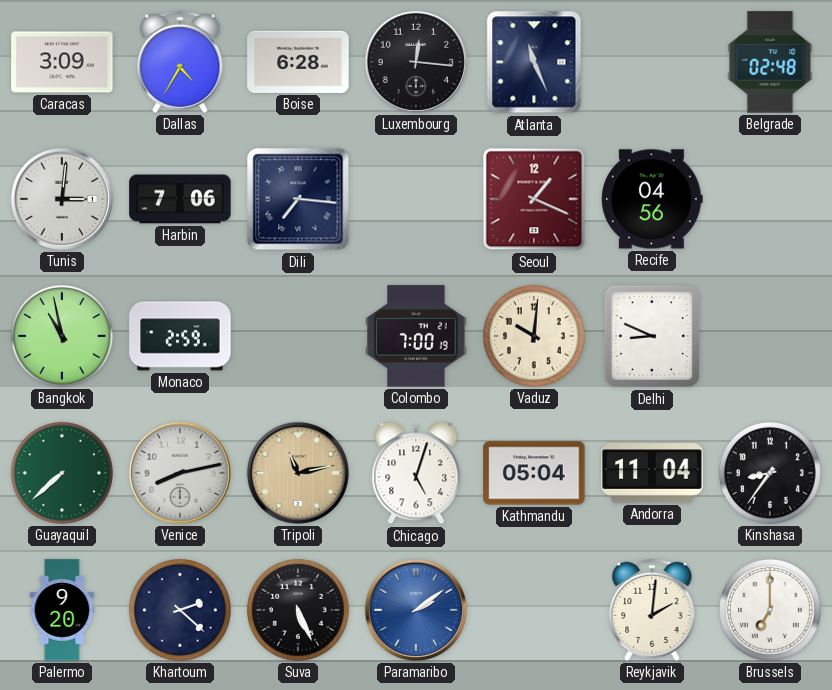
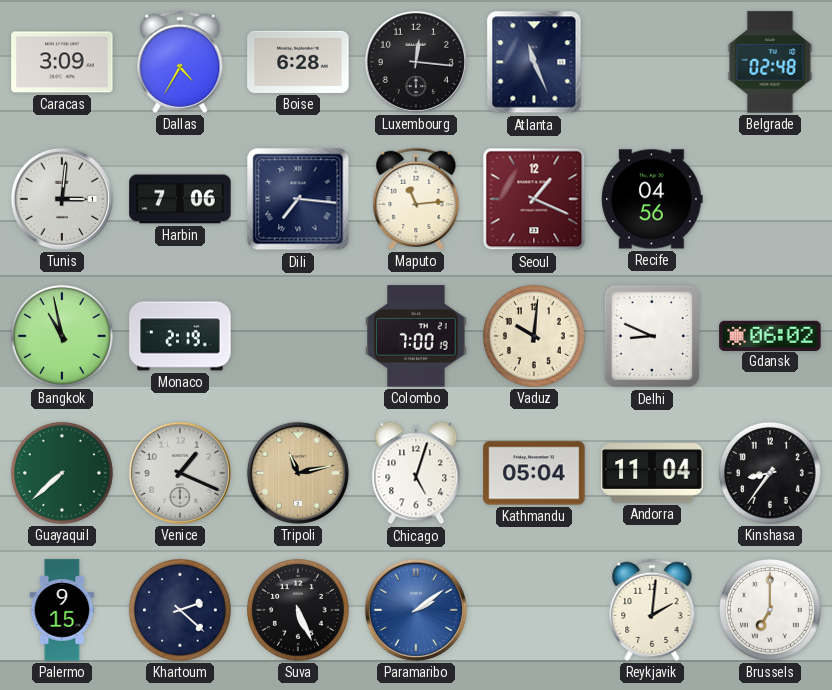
Maputo: none -> 11:14
Monaco: 2:59 -> 2:19
Gdansk: none -> 06:02
Venice: 8:13 -> 1:19
Palermo: 9:20 -> 9:15
